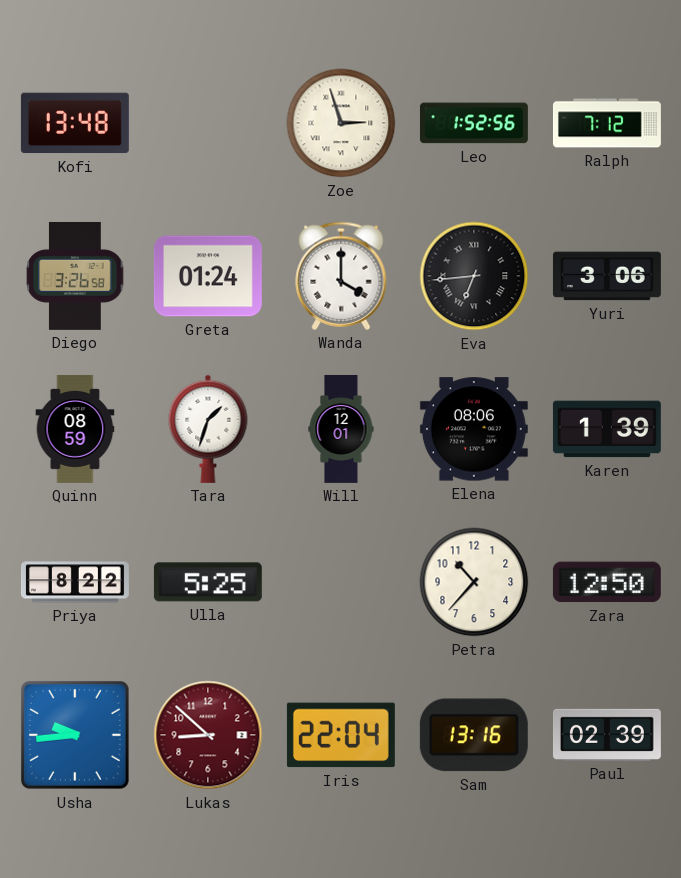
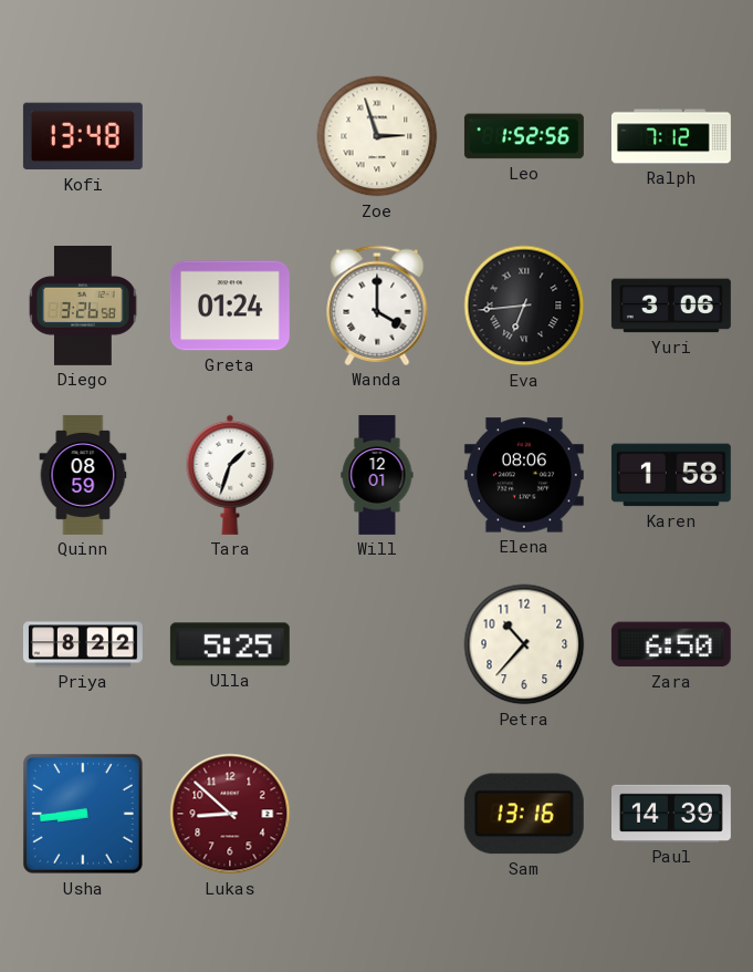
Karen: 1:39 -> 1:58
Zara: 12:50 -> 6:50
Usha: 9:44 -> 8:44
Iris: 22:04 -> none
Paul: 02:39 -> 14:39
